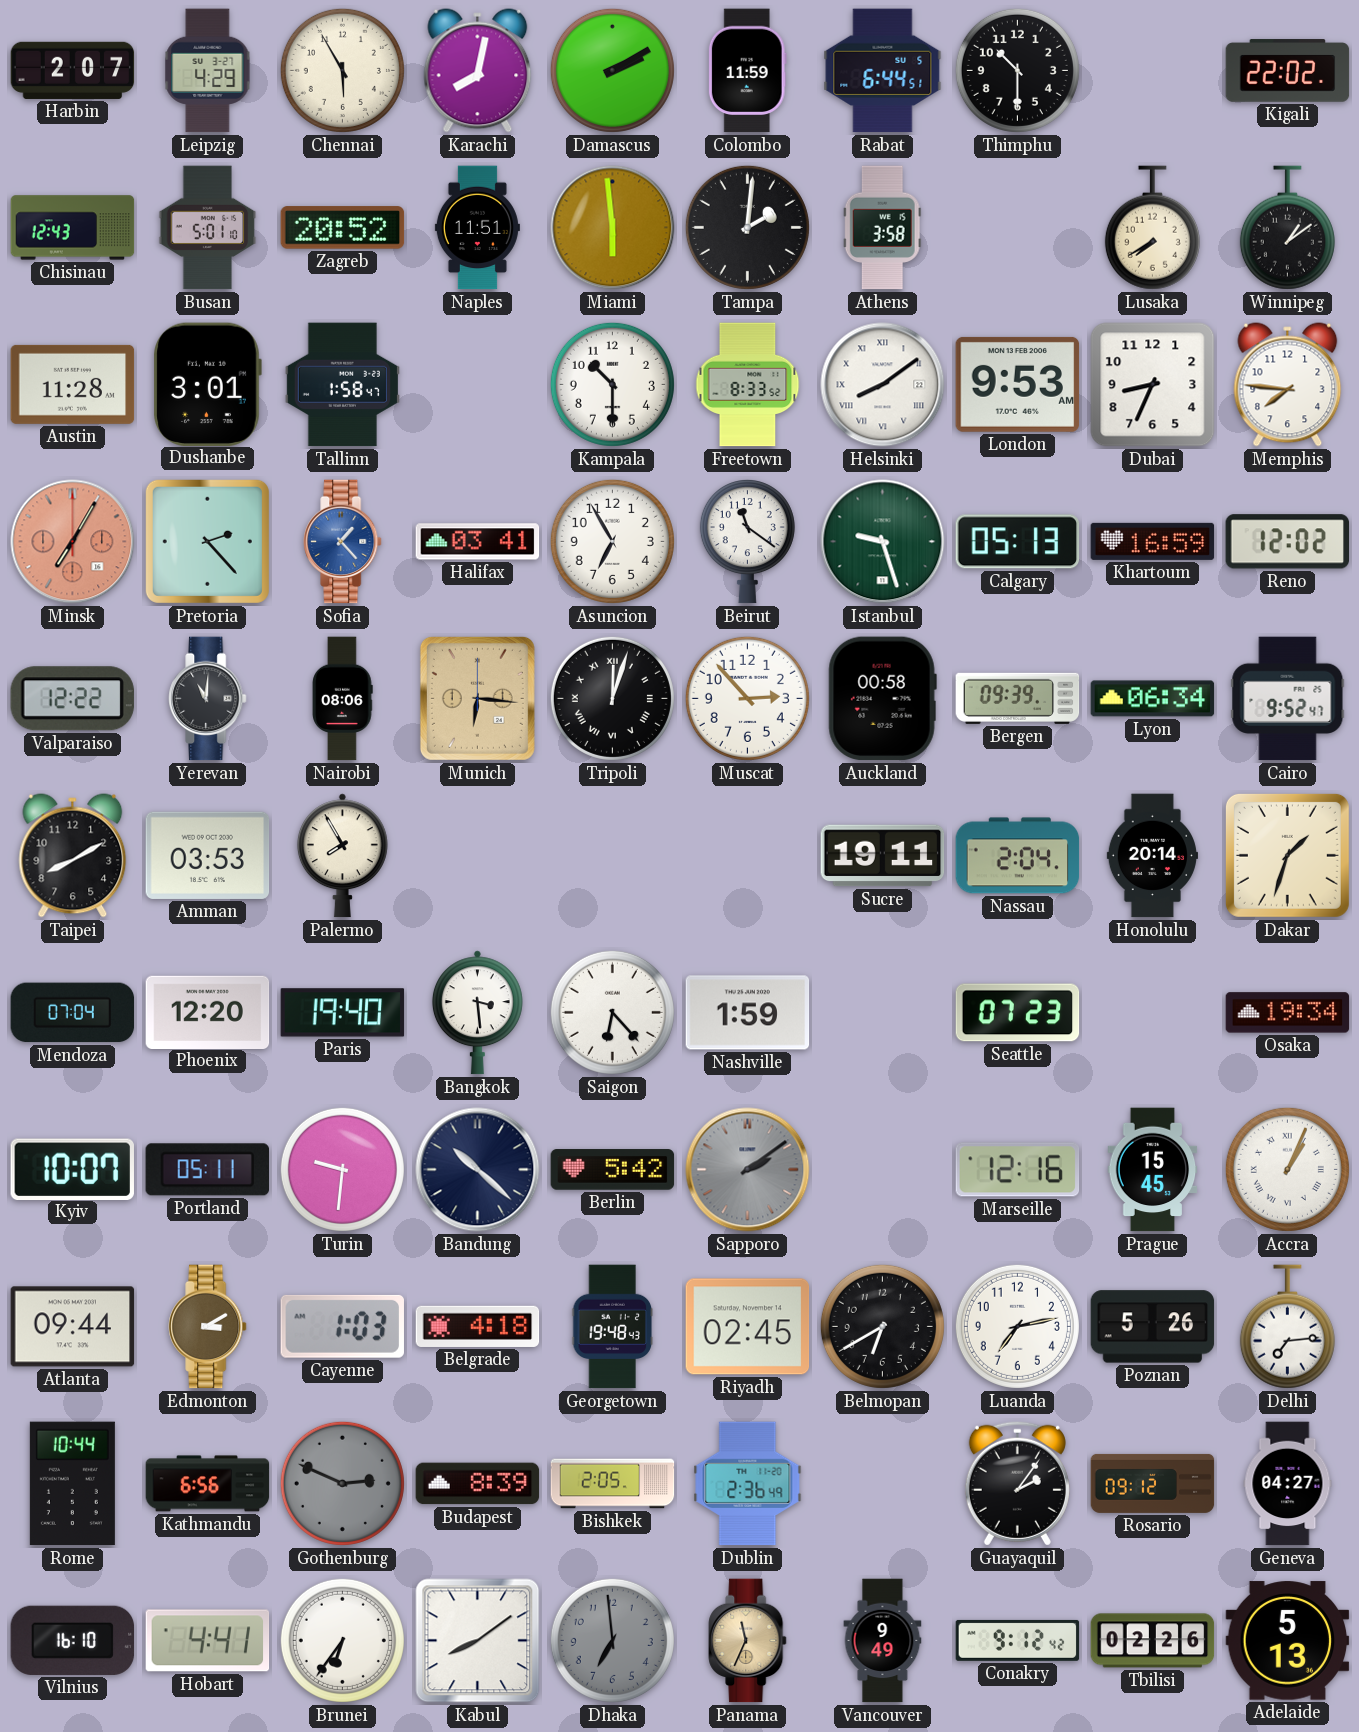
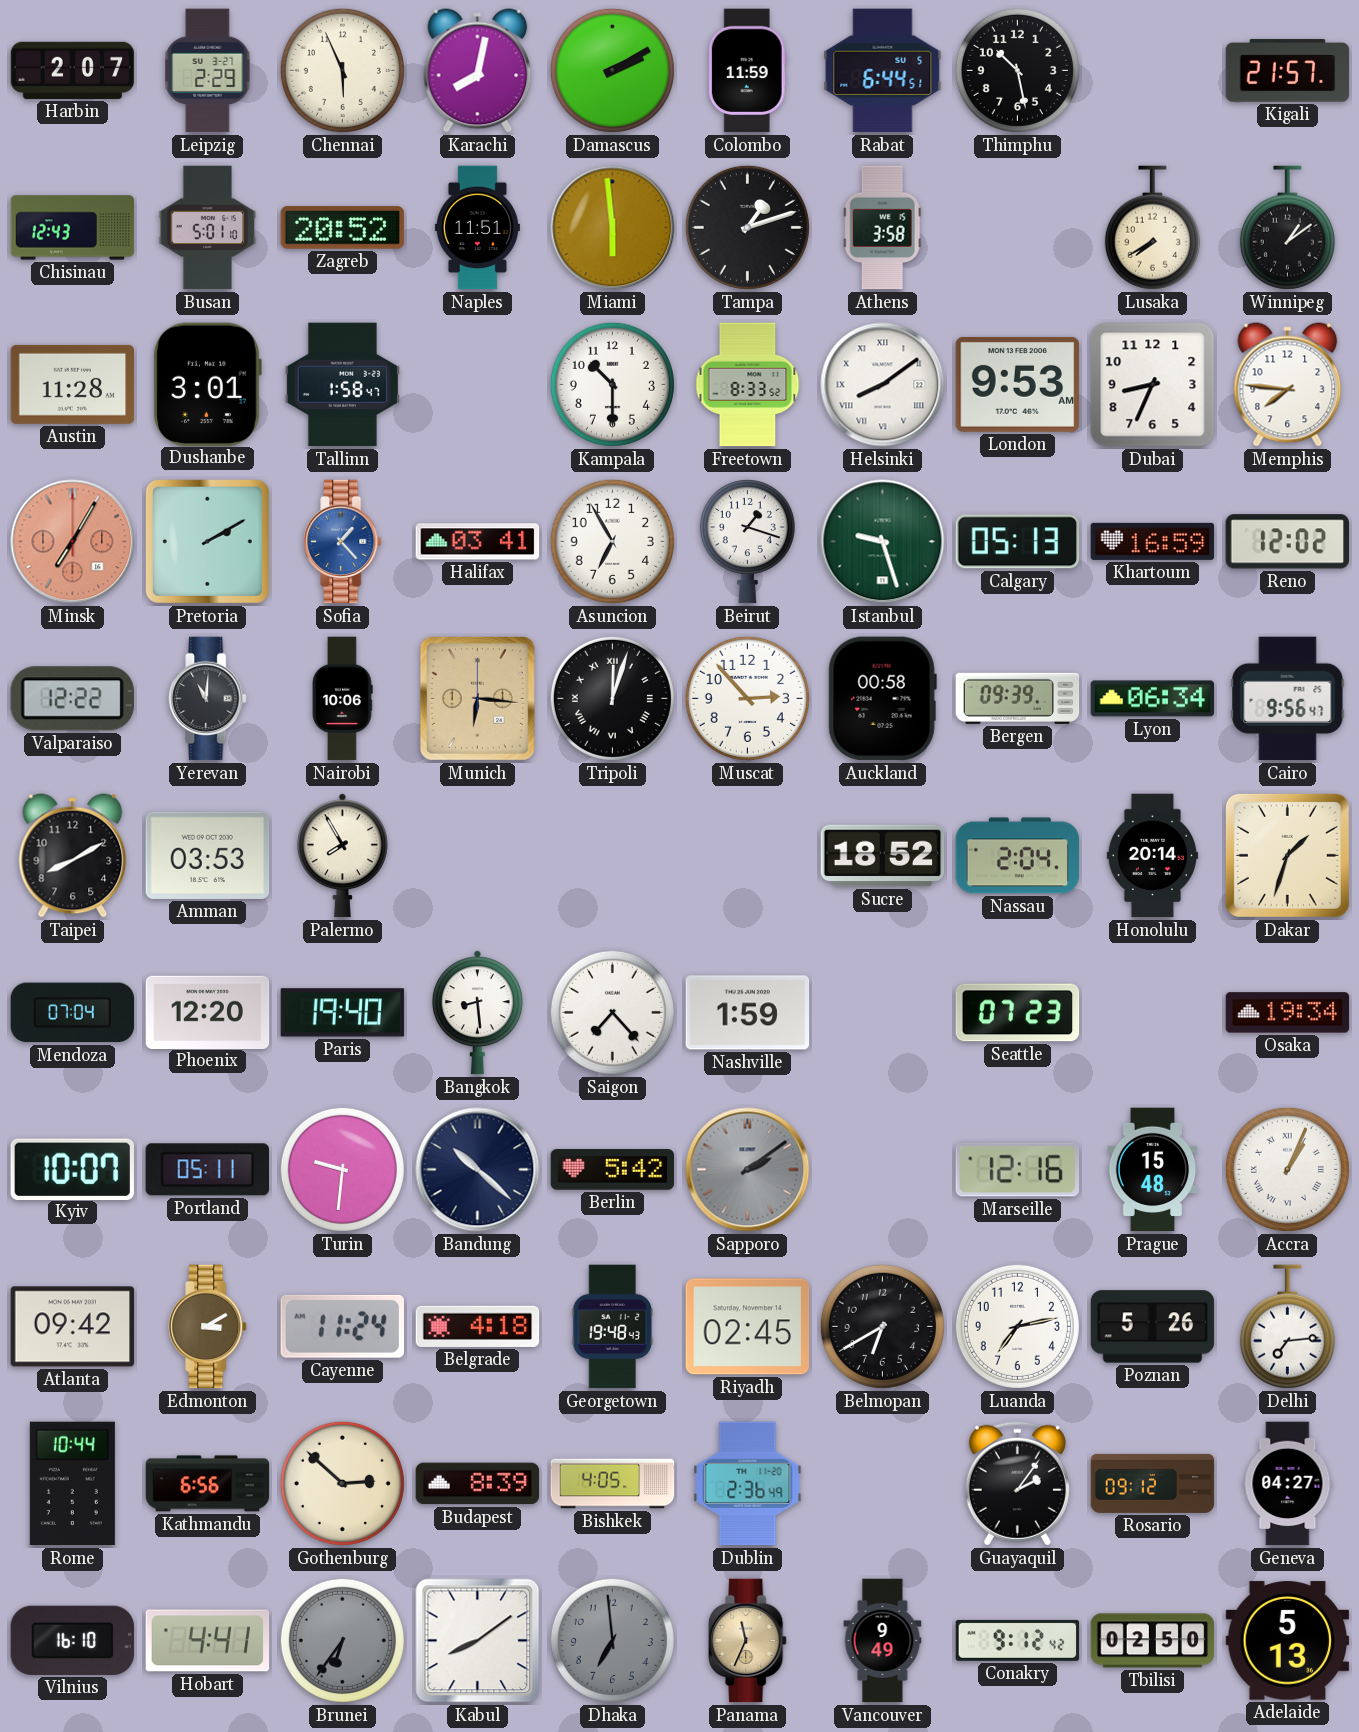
Leipzig: 4:29 -> 2:29
Chennai: 5:55 -> 5:56
Thimphu: 10:30 -> 10:28
Kigali: 22:02 -> 21:57
Tampa: 2:01 -> 1:12
Pretoria: 2:23 -> 2:10
Beirut: 11:21 -> 1:18
Nairobi: 08:06 -> 10:06
Cairo: 9:52 -> 9:56
Sucre: 19:11 -> 18:52
Bangkok: 3:29 -> 8:29
Saigon: 6:23 -> 7:23
Prague: 15:45 -> 15:48
Atlanta: 09:44 -> 09:42
Cayenne: 1:03 -> 11:24
Gothenburg: 2:49 -> 2:52
Gothenburg dial: grey -> cream
Bishkek: 2:05 -> 4:05
Brunei dial: white -> grey
Tbilisi: 02:26 -> 02:50
